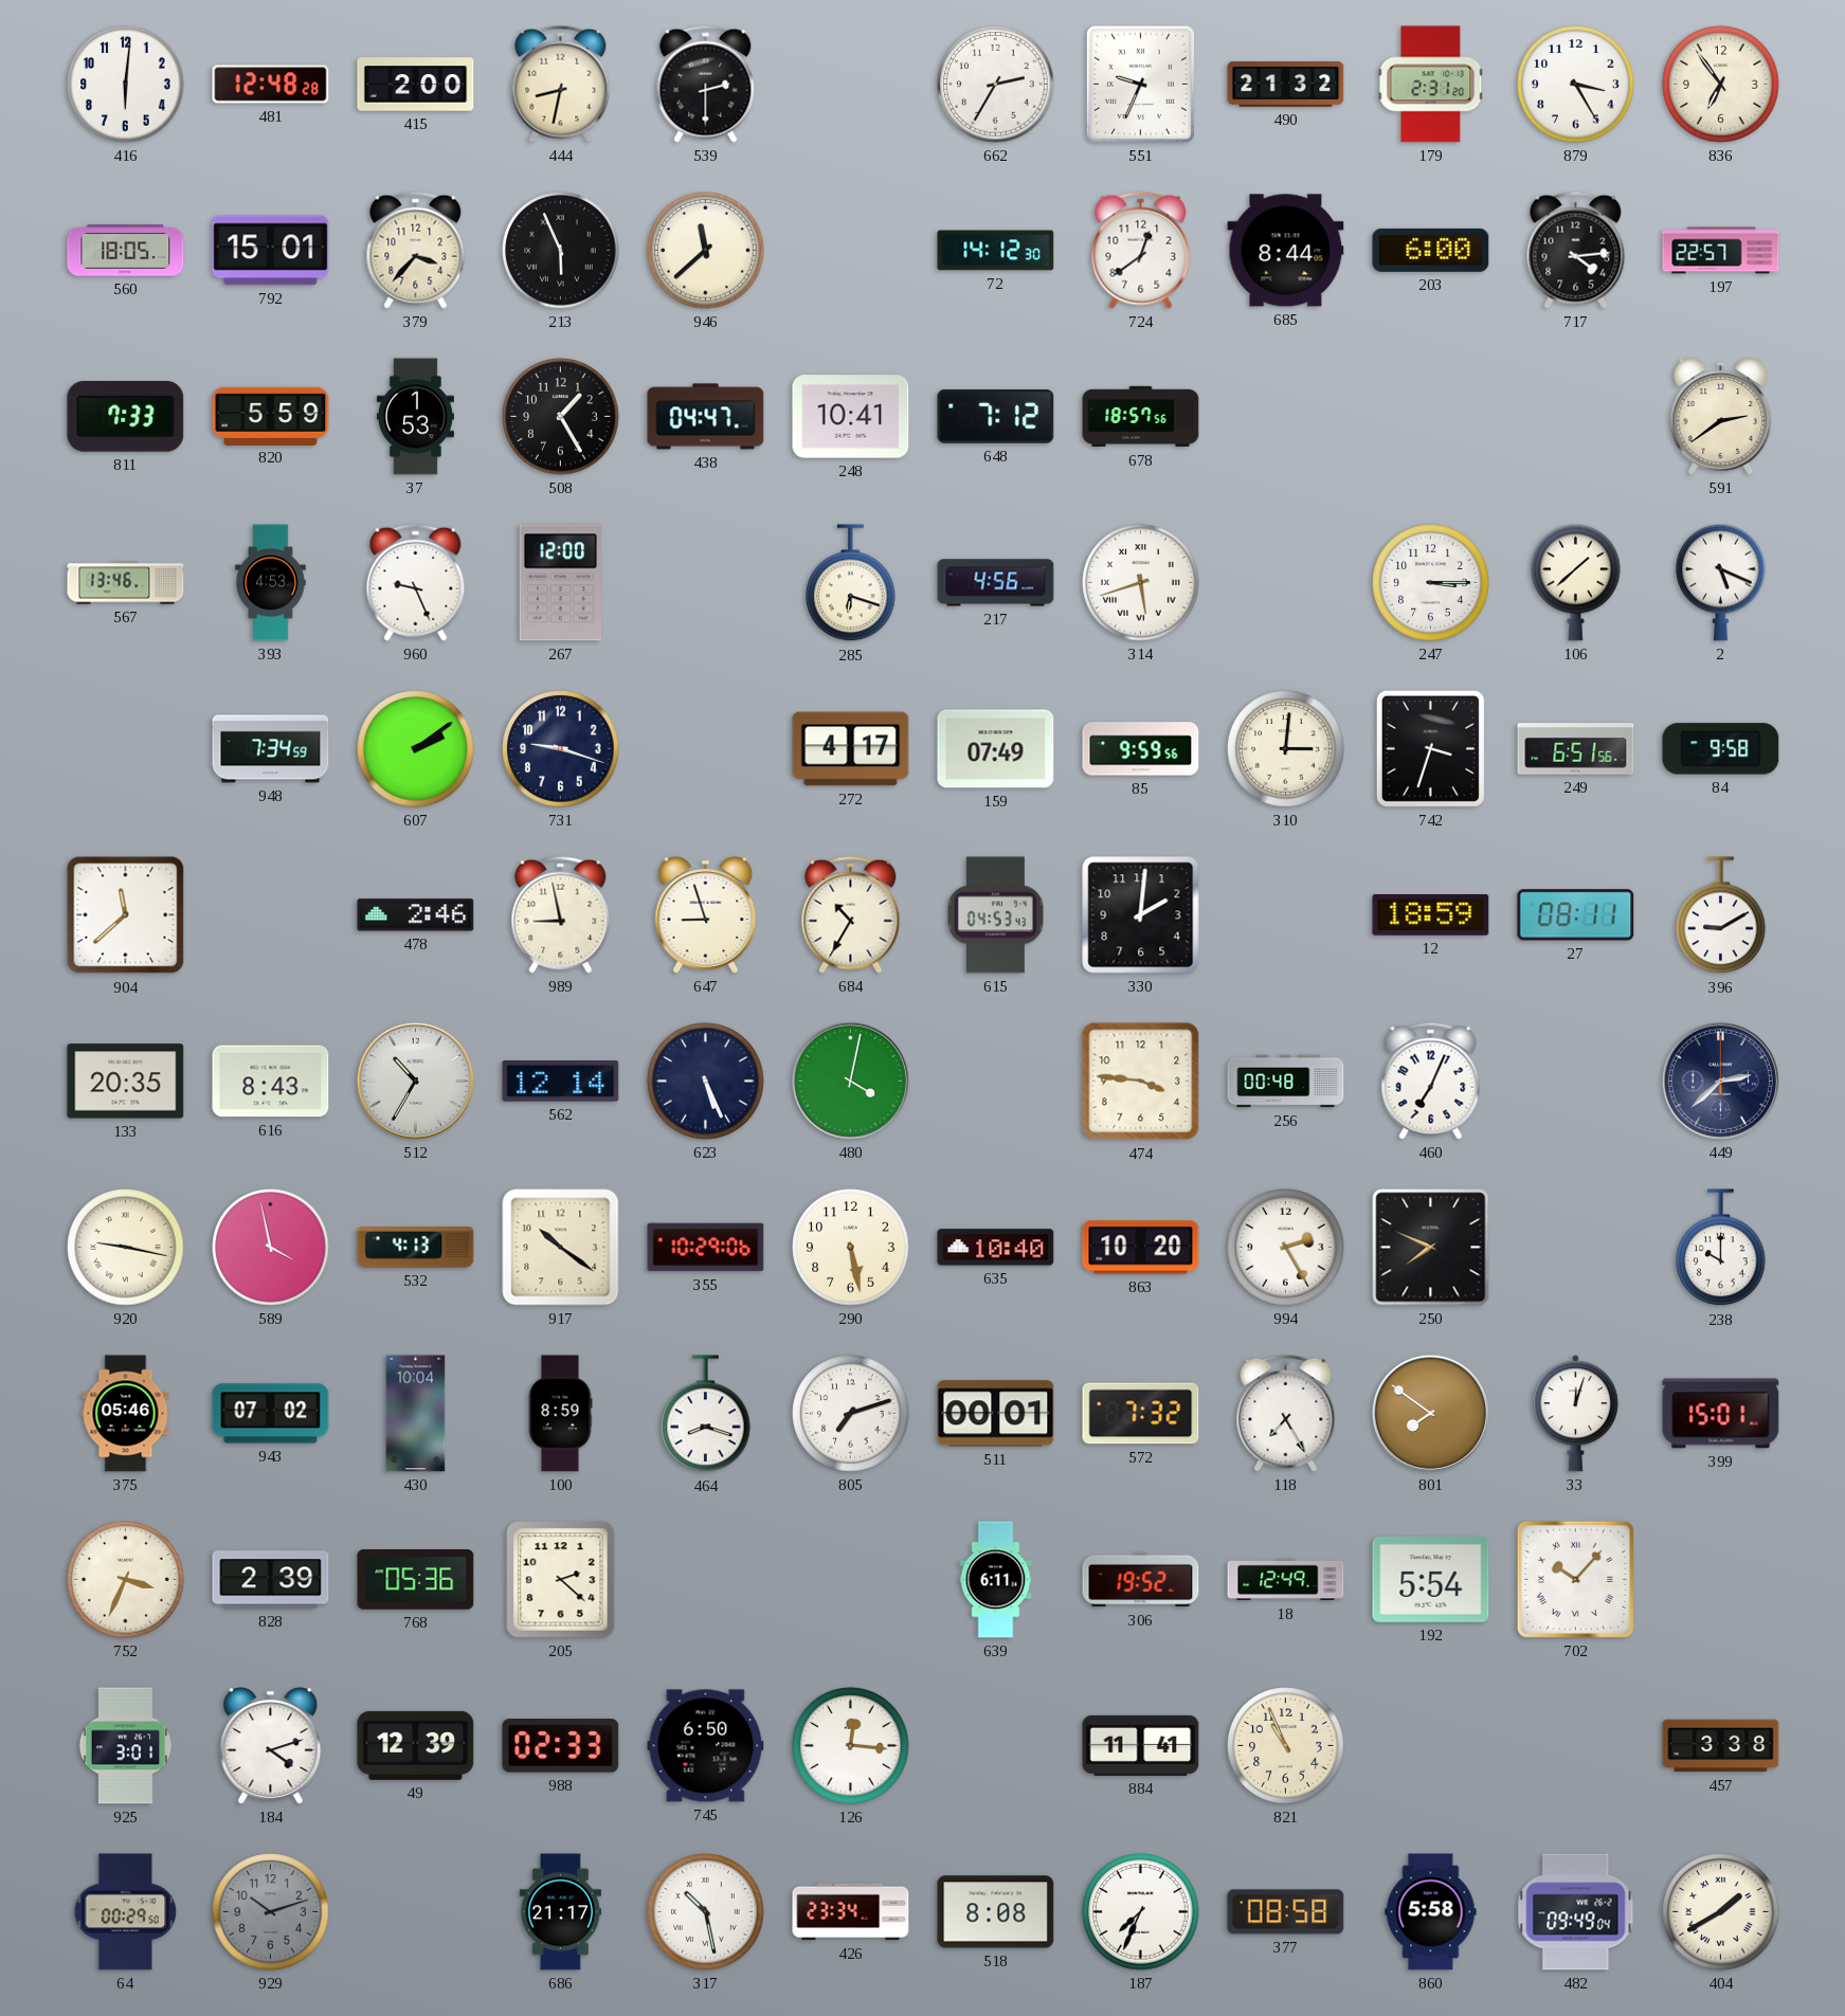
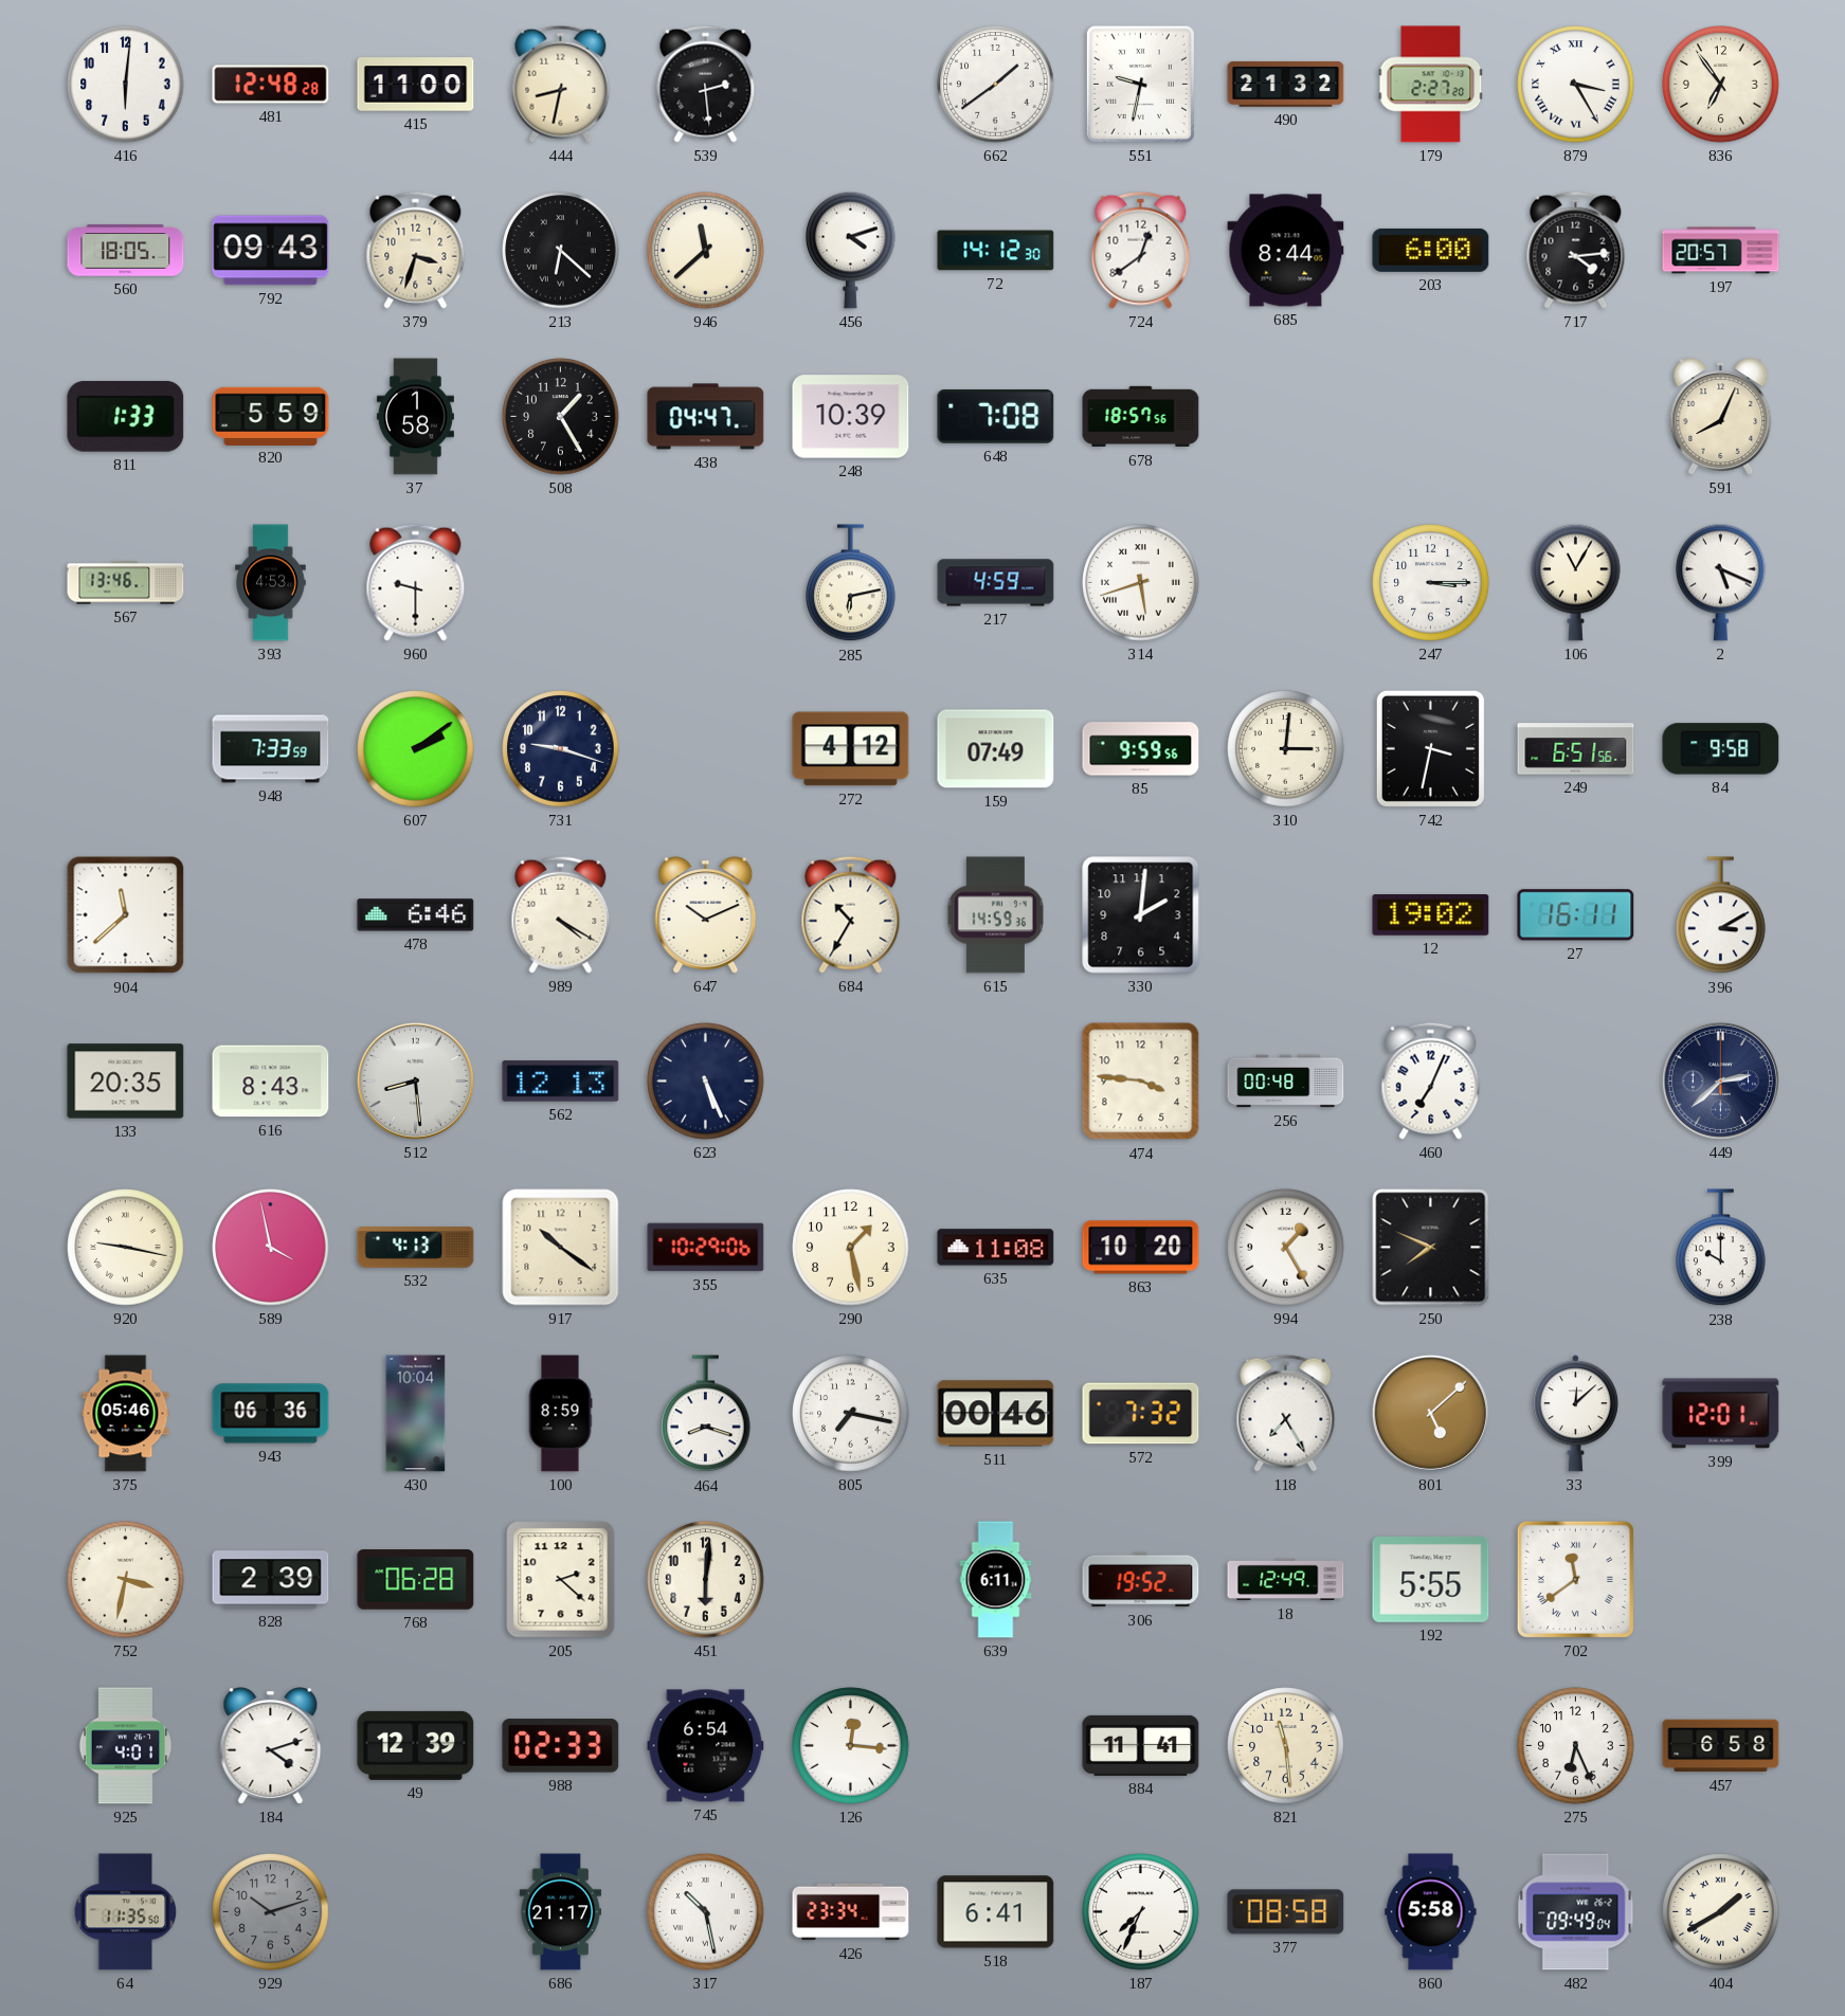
415: 2:00 -> 11:00
539: 2:30 -> 2:29
662: 2:35 -> 1:39
551: 9:34 -> 9:32
179: 2:31 -> 2:27
879 numerals: Arabic -> Roman
792: 15:01 -> 09:43
379: 3:37 -> 3:33
213: 5:56 -> 6:22
456: none -> 4:12
197: 22:57 -> 20:57
811: 7:33 -> 1:33
37: 1:53 -> 1:58
248: 10:41 -> 10:39
648: 7:12 -> 7:08
591: 2:39 -> 8:04
960: 9:26 -> 9:30
267: 12:00 -> none
285: 6:18 -> 6:13
217: 4:56 -> 4:59
106: 1:38 -> 11:05
948: 7:34 -> 7:33
272: 4:17 -> 4:12
742: 3:33 -> 3:32
478: 2:46 -> 6:46
989: 8:58 -> 4:20
647: 8:57 -> 10:11
615: 04:53 -> 14:59
12: 18:59 -> 19:02
27: 08:11 -> 16:11
396: 9:10 -> 3:10
512: 10:35 -> 8:29
562: 12:14 -> 12:13
480: 4:02 -> none
290: 5:28 -> 1:28
635: 10:40 -> 11:08
994: 2:25 -> 1:25
943: 07:02 -> 06:36
805: 7:12 -> 7:17
511: 00:01 -> 00:46
801: 7:51 -> 5:08
33: 12:03 -> 12:08
399: 15:01 -> 12:01
752: 3:34 -> 3:32
768: 05:36 -> 06:28
451: none -> 6:01
192: 5:54 -> 5:55
702: 10:07 -> 11:39
925: 3:01 -> 4:01
745: 6:50 -> 6:54
821: 10:56 -> 11:29
275: none -> 6:26
457: 3:38 -> 6:58
64: 00:29 -> 11:35
518: 8:08 -> 6:41
